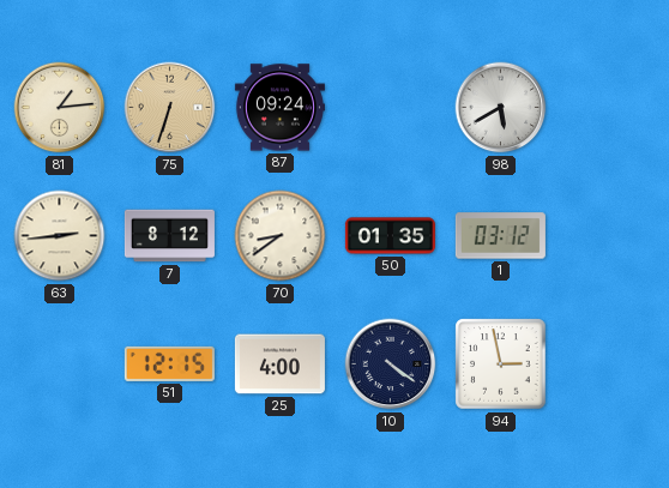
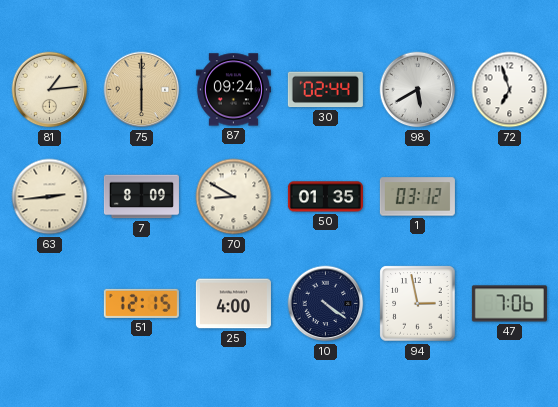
75: 6:33 -> 6:00
30: none -> 02:44
72: none -> 6:57
7: 8:12 -> 8:09
70: 8:39 -> 8:50
47: none -> 7:06
